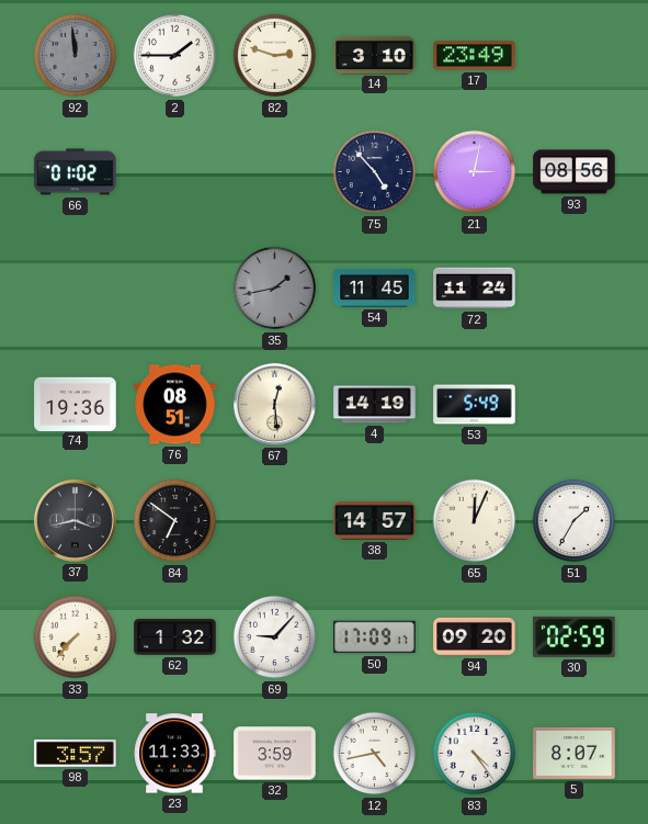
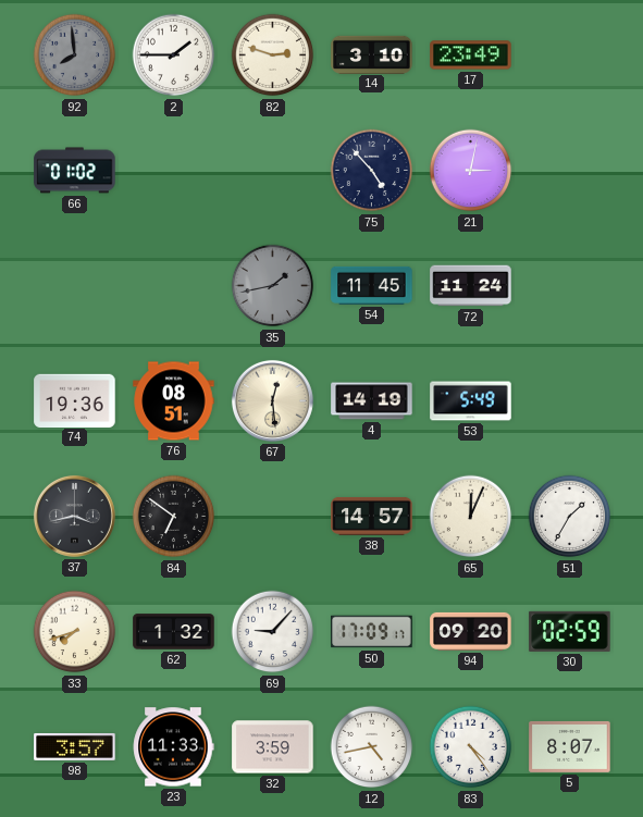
92: 11:59 -> 7:59
93: 08:56 -> none
33: 7:37 -> 7:42
